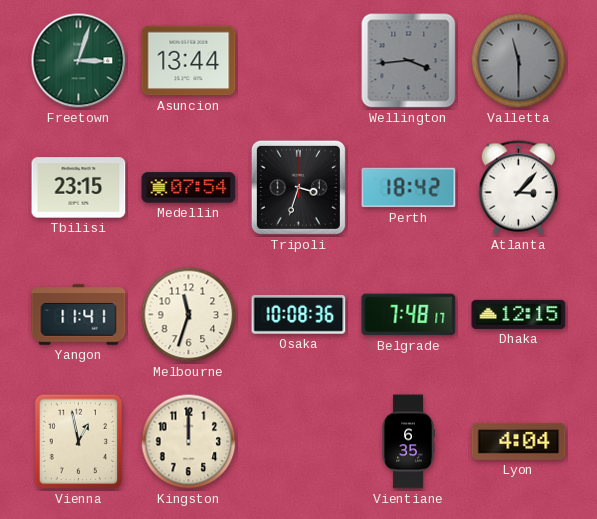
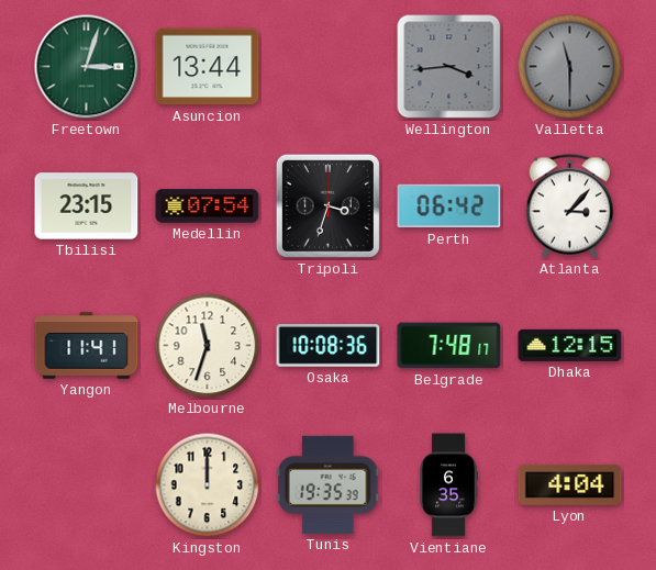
Perth: 18:42 -> 06:42
Vienna: 12:58 -> none
Tunis: none -> 19:35
